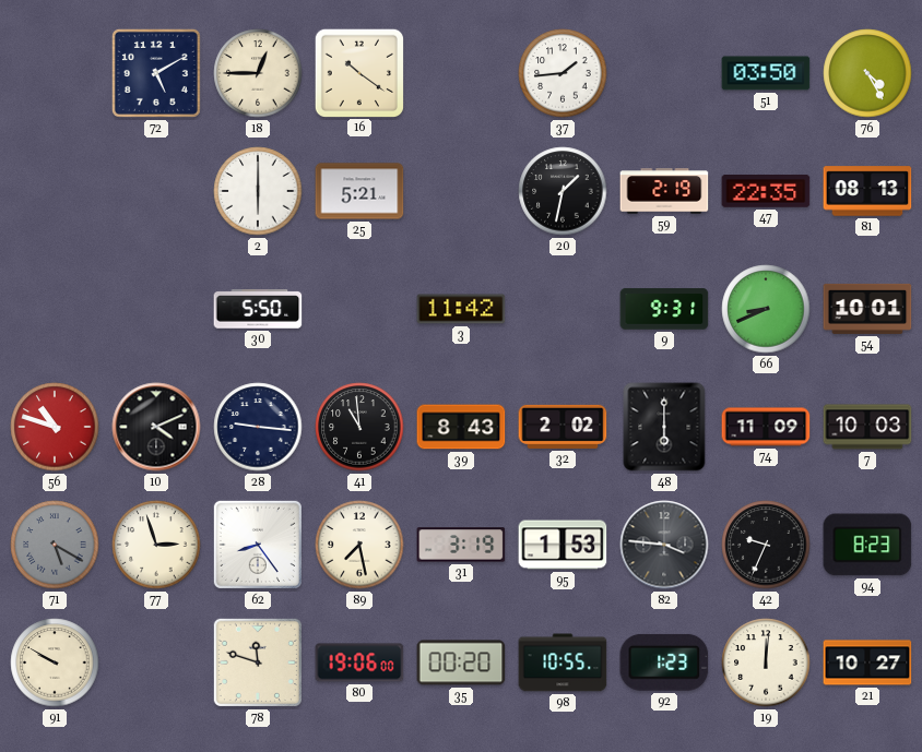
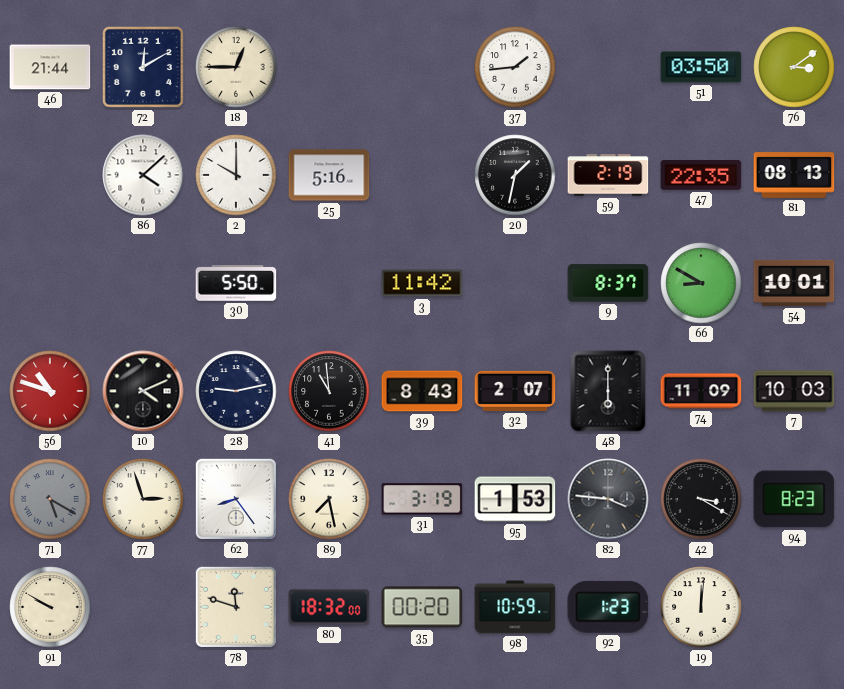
46: none -> 21:44
72: 5:10 -> 12:10
16: 10:21 -> none
76: 4:25 -> 3:09
86: none -> 4:08
2: 6:00 -> 10:00
25: 5:21 -> 5:16
9: 9:31 -> 8:37
66: 8:41 -> 8:50
28: 9:16 -> 9:13
32: 2:02 -> 2:07
42: 9:34 -> 3:20
80: 19:06 -> 18:32
98: 10:55 -> 10:59
21: 10:27 -> none
